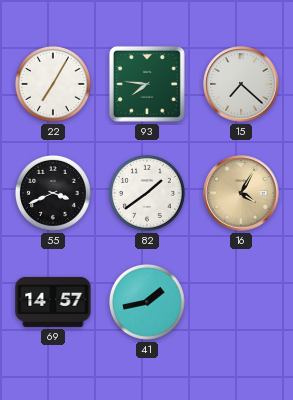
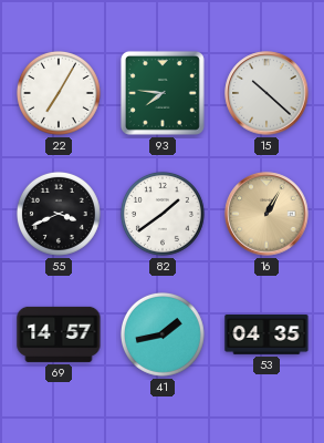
15: 7:22 -> 10:22
16: 4:05 -> 1:05
53: none -> 04:35
